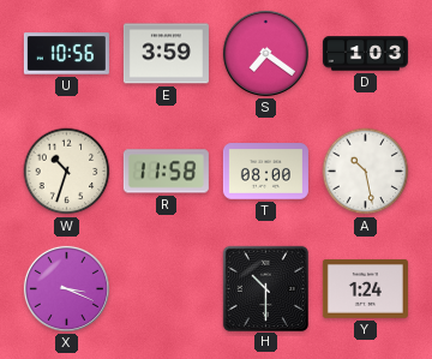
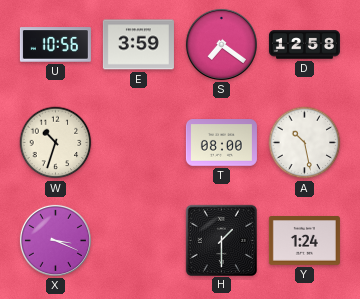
D: 1:03 -> 12:58
R: 11:58 -> none
H: 10:30 -> 1:30
